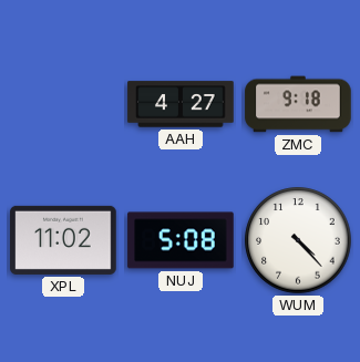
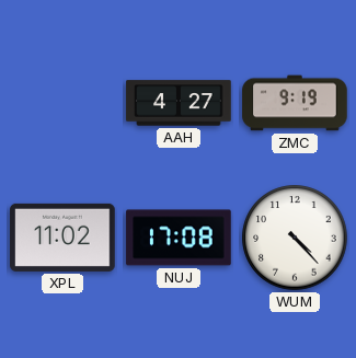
ZMC: 9:18 -> 9:19
NUJ: 5:08 -> 17:08
